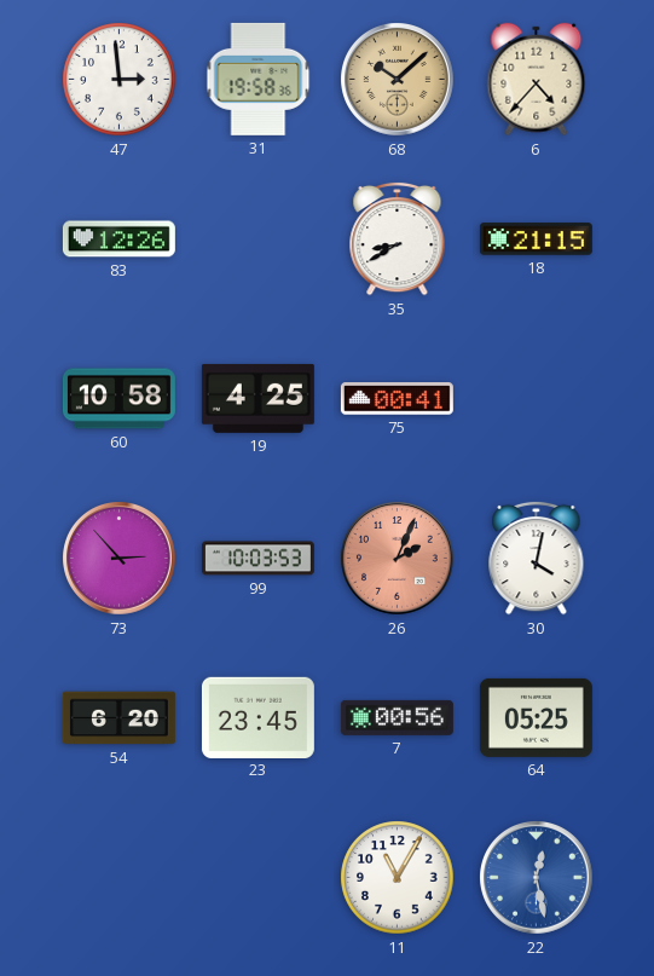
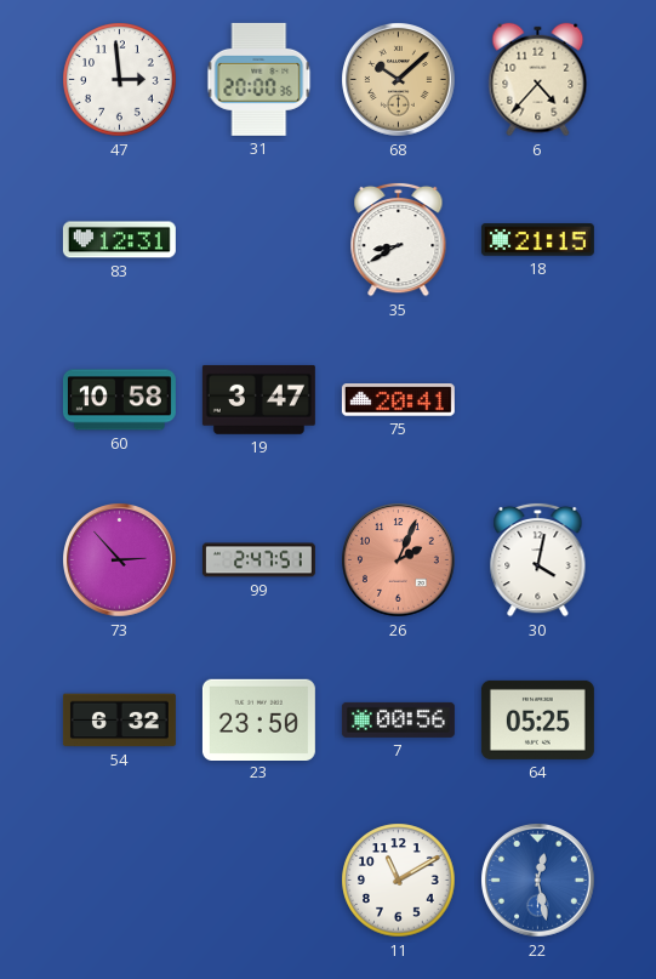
31: 19:58 -> 20:00
83: 12:26 -> 12:31
19: 4:25 -> 3:47
75: 00:41 -> 20:41
99: 10:03 -> 2:47
54: 6:20 -> 6:32
23: 23:45 -> 23:50
11: 11:05 -> 11:10
